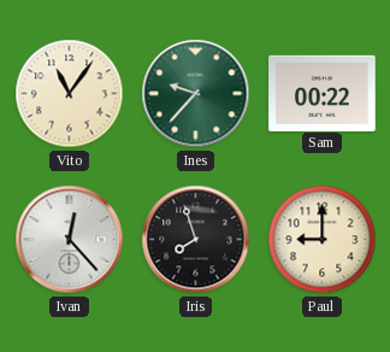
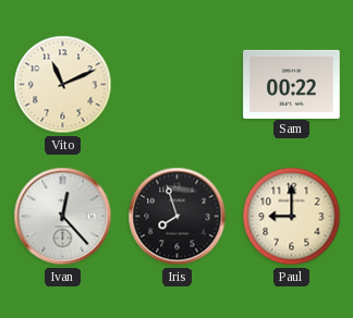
Vito: 11:06 -> 11:11
Ines: 9:37 -> none
